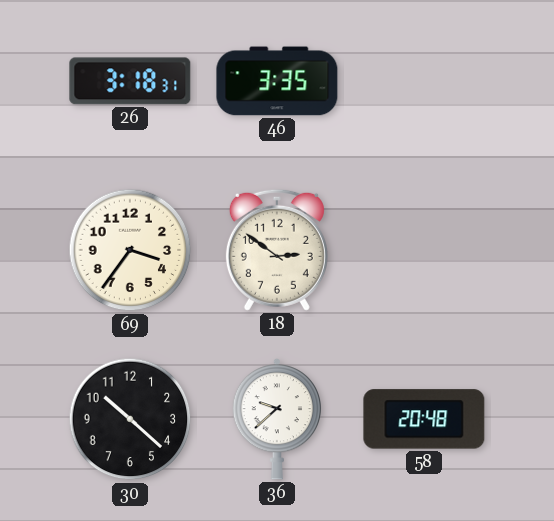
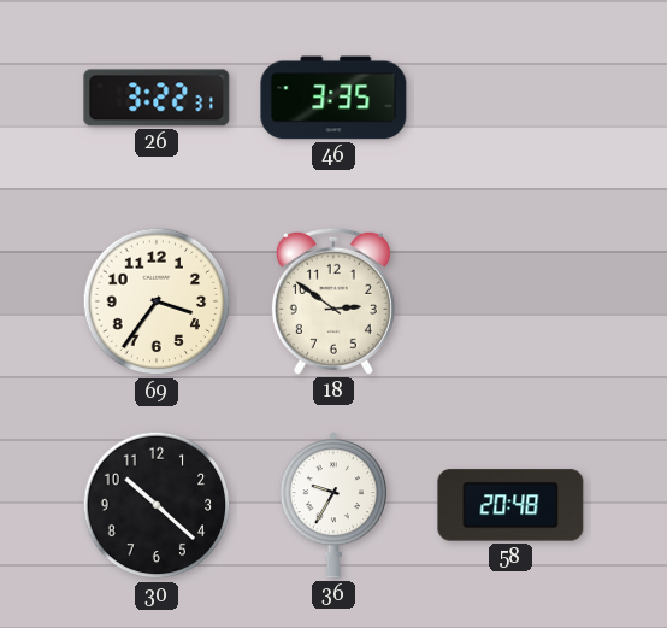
26: 3:18 -> 3:22
36: 9:38 -> 9:35
